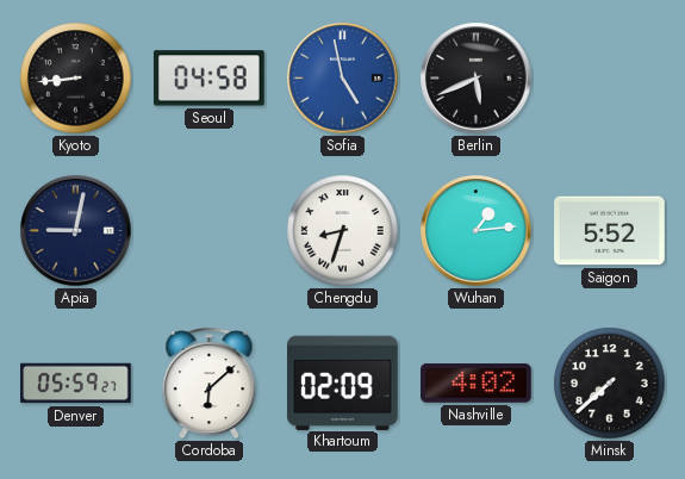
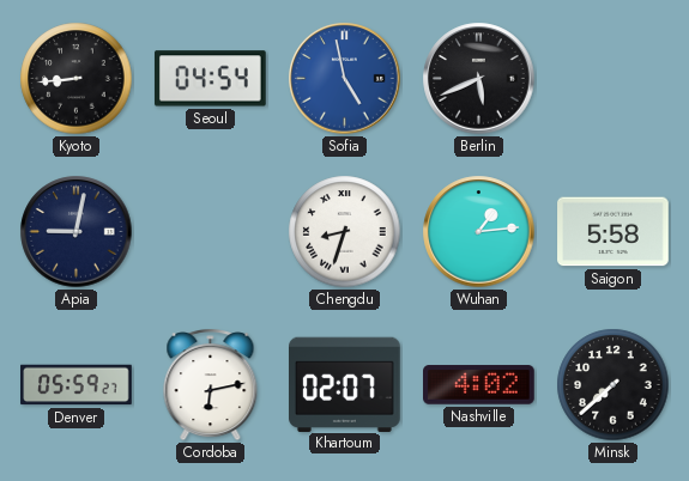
Seoul: 04:58 -> 04:54
Saigon: 5:52 -> 5:58
Cordoba: 6:08 -> 6:13
Khartoum: 02:09 -> 02:07
